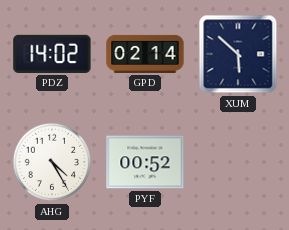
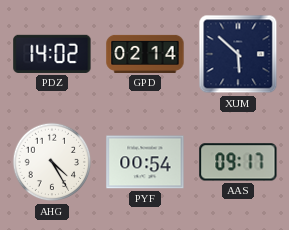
PYF: 00:52 -> 00:54
AAS: none -> 09:17
